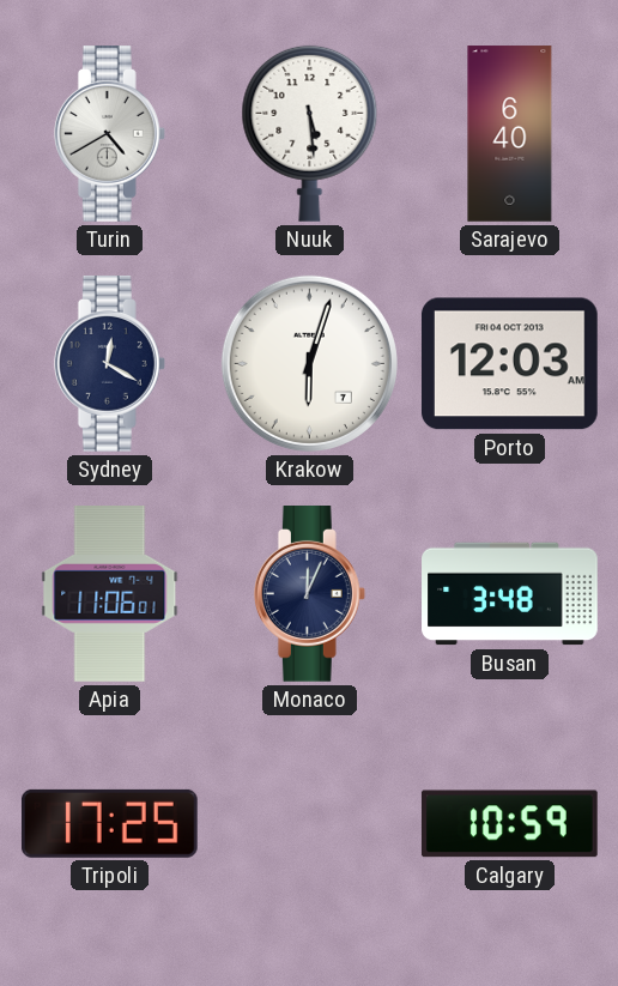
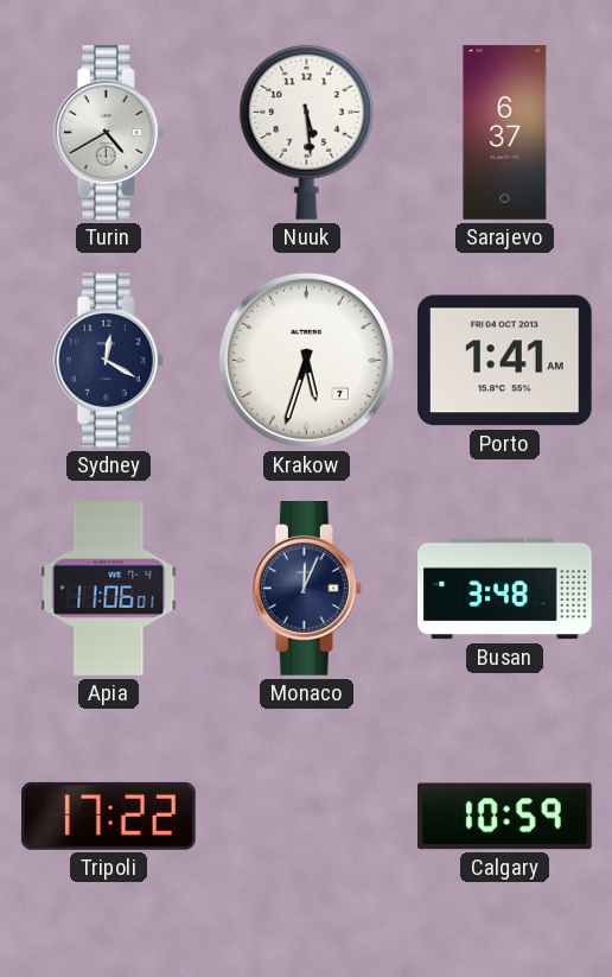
Sarajevo: 6:40 -> 6:37
Krakow: 6:03 -> 5:33
Porto: 12:03 -> 1:41
Tripoli: 17:25 -> 17:22
